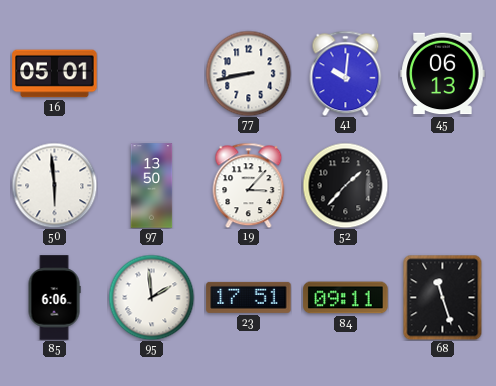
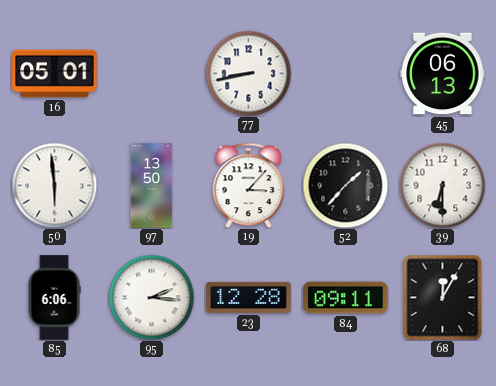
41: 10:01 -> none
39: none -> 6:30
95: 1:59 -> 2:16
23: 17:51 -> 12:28
68: 11:27 -> 12:05
